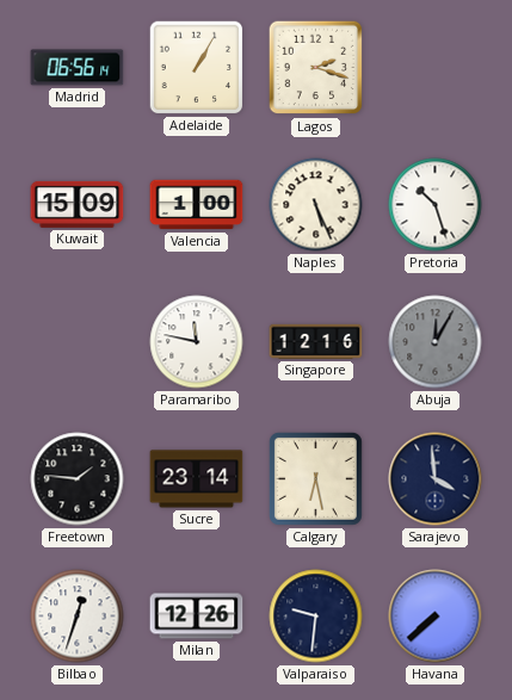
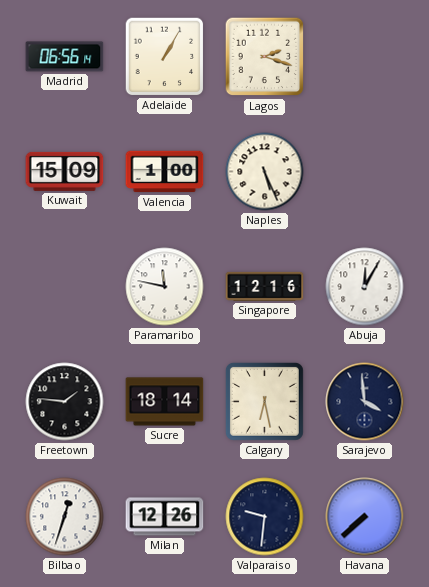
Pretoria: 10:27 -> none
Abuja dial: grey -> white
Sucre: 23:14 -> 18:14
